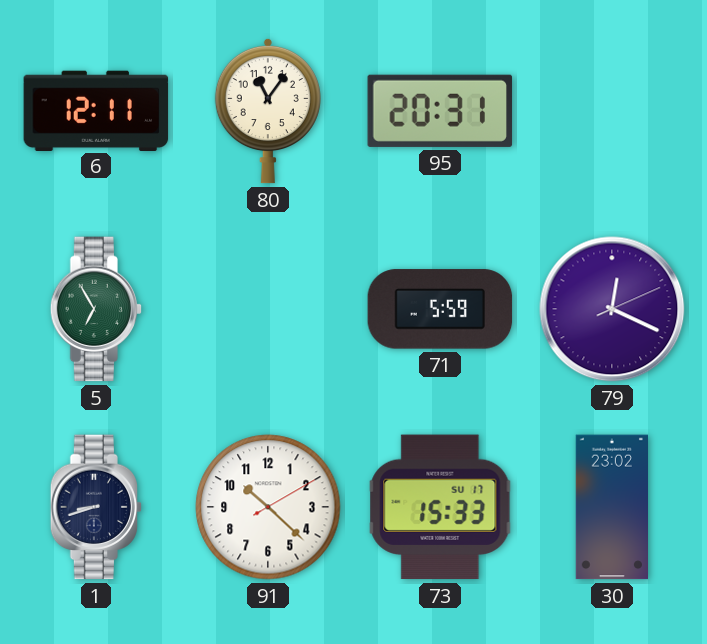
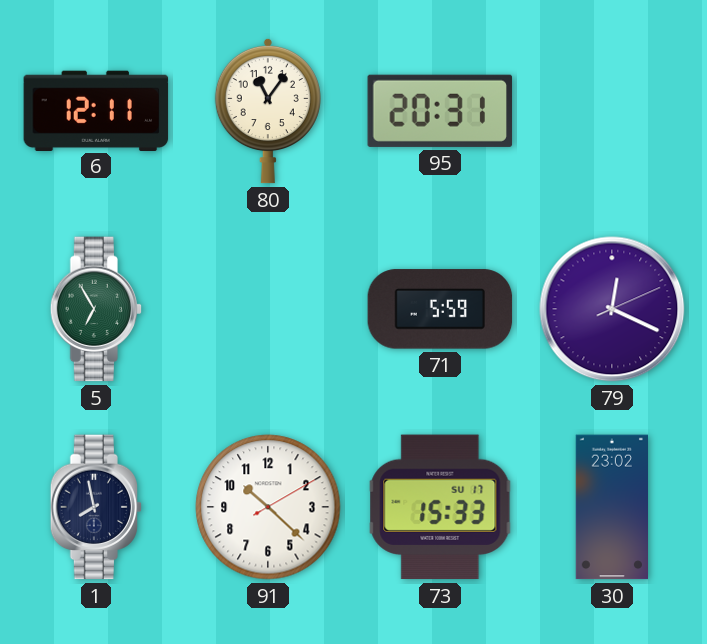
1: 8:42 -> 7:58
